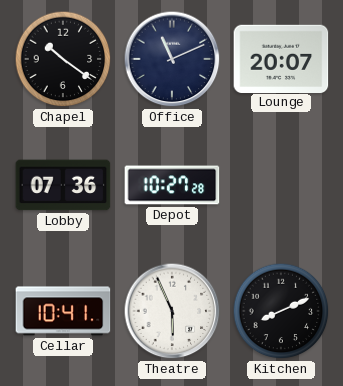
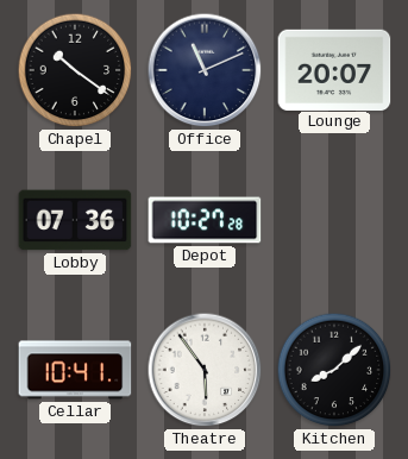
Theatre: 5:56 -> 5:54
Kitchen: 8:11 -> 8:08
